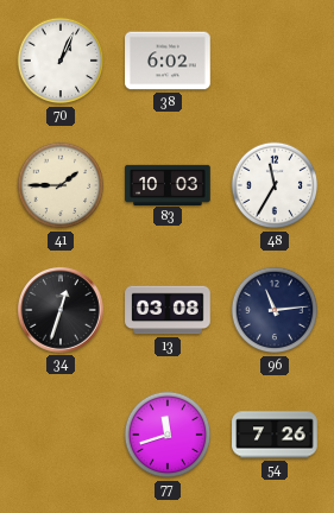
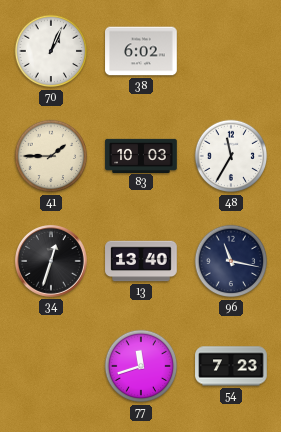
13: 03:08 -> 13:40
96: 11:14 -> 11:17
54: 7:26 -> 7:23
